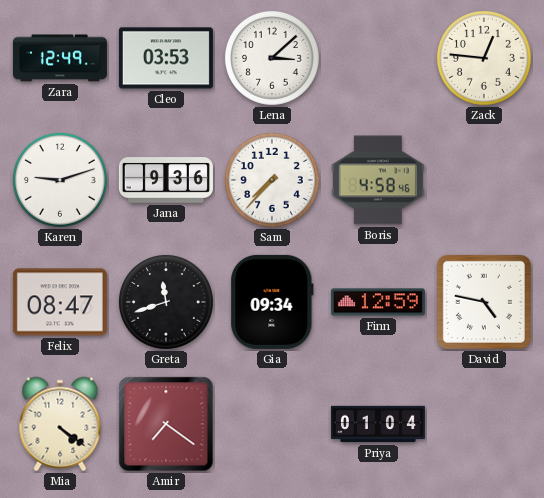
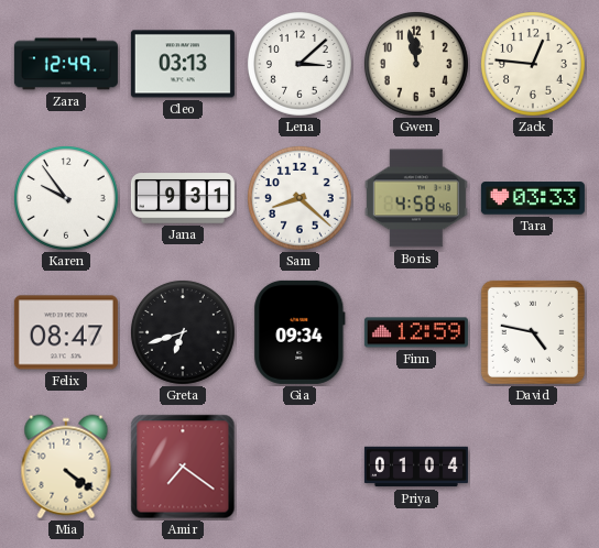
Cleo: 03:53 -> 03:13
Gwen: none -> 11:58
Karen: 9:12 -> 9:54
Jana: 9:36 -> 9:31
Sam: 7:37 -> 8:22
Tara: none -> 03:33
Greta: 11:42 -> 6:42
